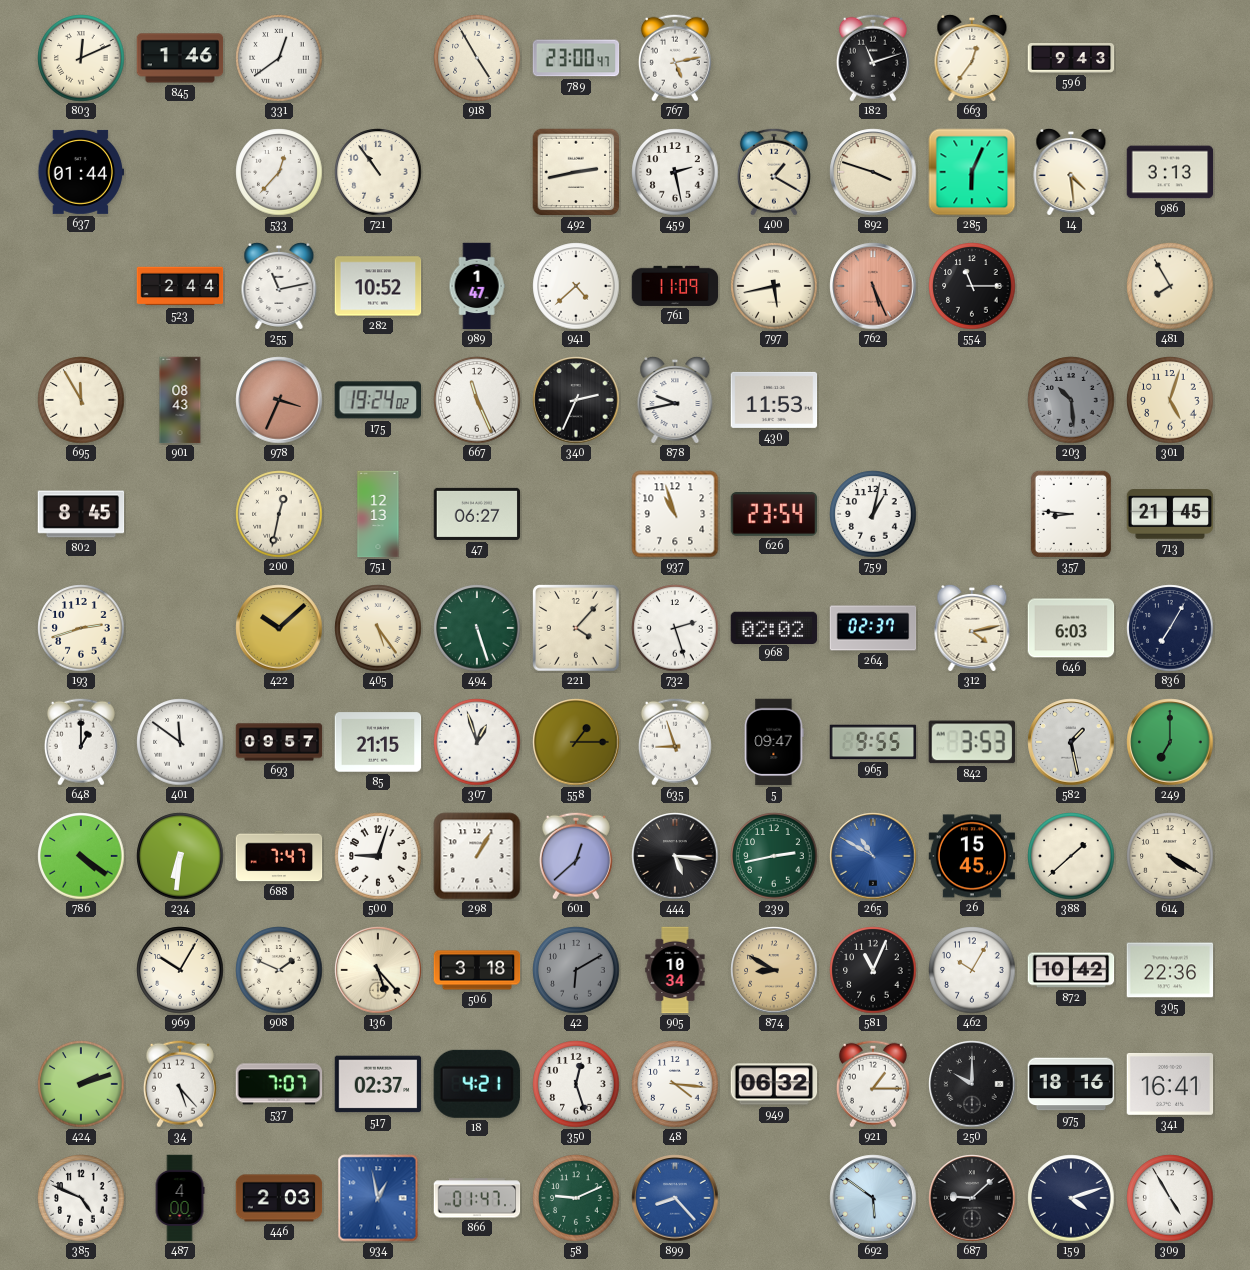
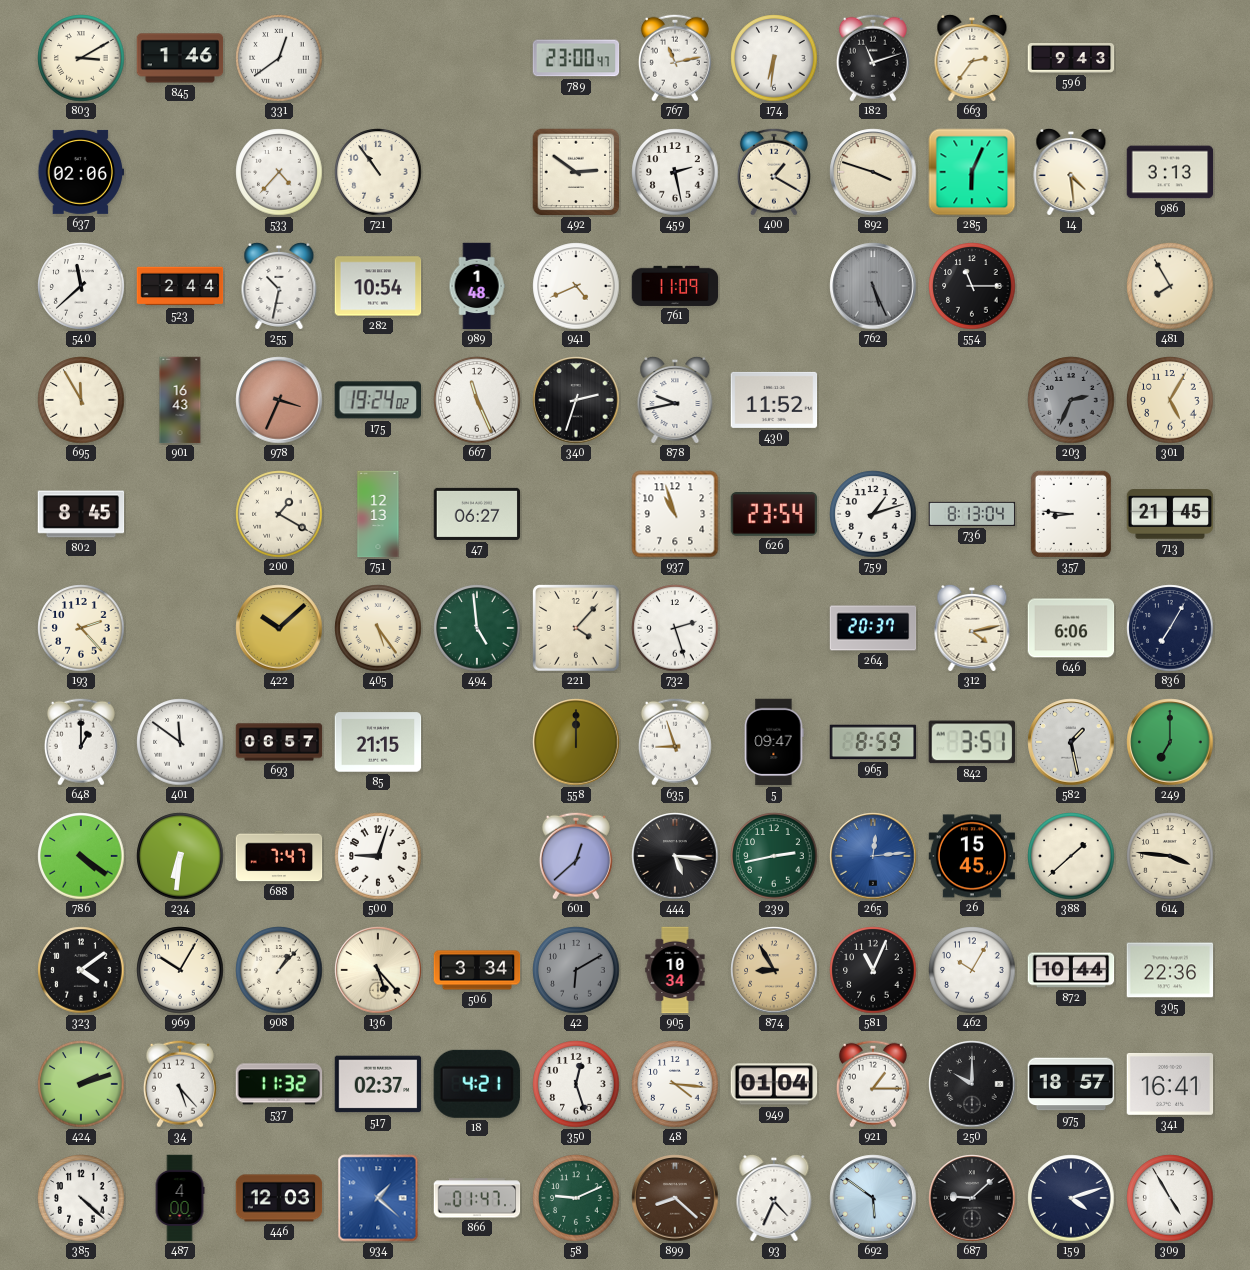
803: 12:11 -> 3:10
918: 4:55 -> none
767: 5:13 -> 11:13
174: none -> 6:31
663: 12:36 -> 2:36
637: 01:44 -> 02:06
533: 12:37 -> 4:37
492: 2:43 -> 2:51
540: none -> 11:38
255: 11:13 -> 10:32
282: 10:52 -> 10:54
989: 1:47 -> 1:48
941: 4:38 -> 4:41
797: 5:43 -> none
762 dial: salmon -> grey
901: 08:43 -> 16:43
340: 2:34 -> 2:33
430: 11:53 -> 11:52
203: 10:29 -> 2:34
301: 5:03 -> 5:05
200: 12:32 -> 1:20
759: 1:02 -> 1:12
736: none -> 8:13
193: 2:42 -> 2:23
494: 5:27 -> 4:59
968: 02:02 -> none
264: 02:37 -> 20:37
646: 6:03 -> 6:06
693: 09:57 -> 06:57
307: 12:57 -> none
558: 1:15 -> 12:00
965: 9:55 -> 8:59
842: 3:53 -> 3:51
298: 1:05 -> none
265: 10:50 -> 12:14
614: 4:20 -> 3:46
323: none -> 4:09
908: 1:49 -> 1:07
506: 3:18 -> 3:34
874: 8:50 -> 8:55
872: 10:42 -> 10:44
537: 7:07 -> 11:32
949: 06:32 -> 01:04
975: 18:16 -> 18:57
385: 4:49 -> 4:22
446: 2:03 -> 12:03
934: 12:58 -> 1:22
899: 8:23 -> 8:22
899 dial: blue -> brown
93: none -> 4:34
